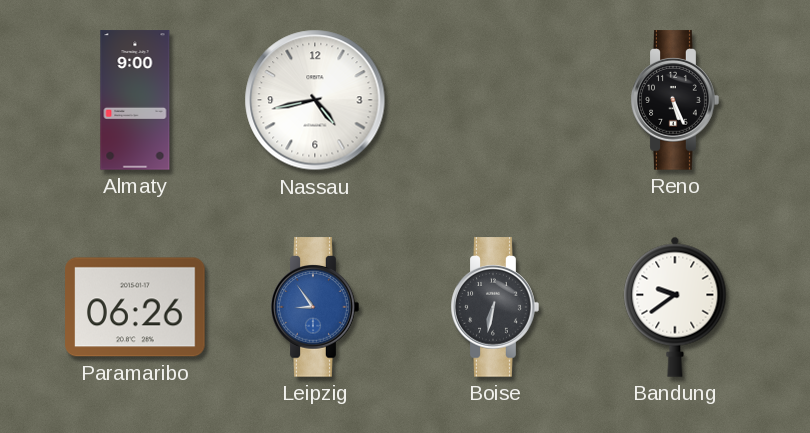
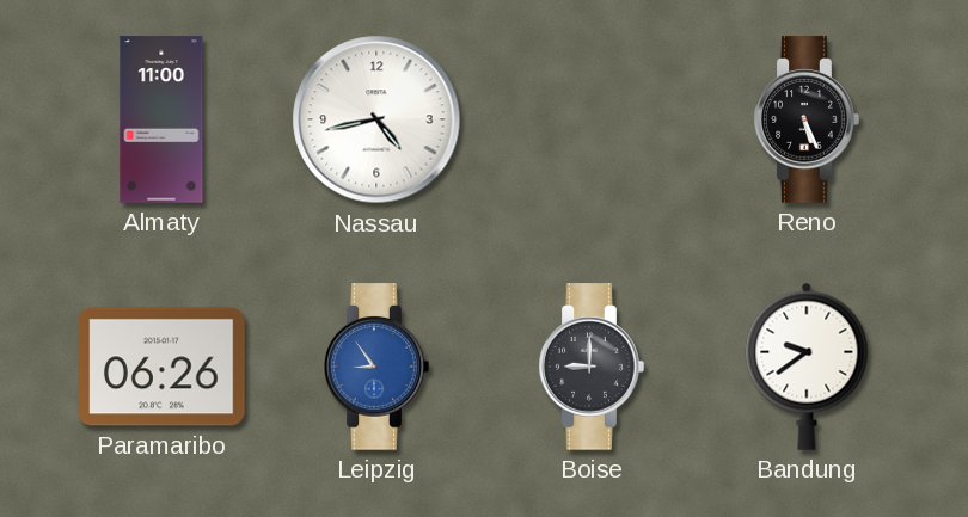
Almaty: 9:00 -> 11:00
Boise: 6:32 -> 9:00
